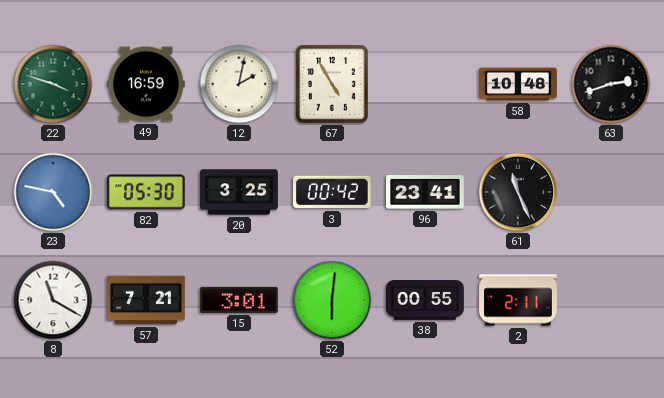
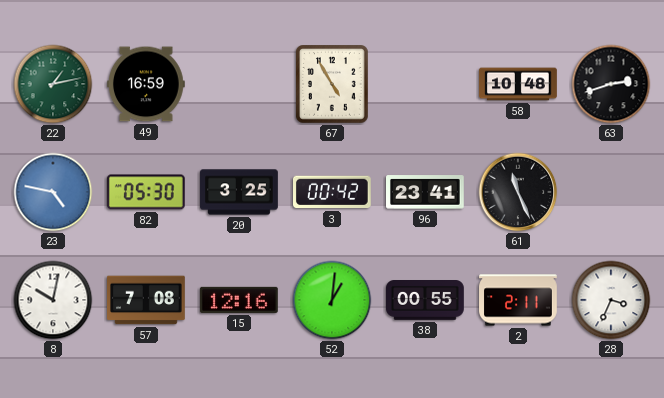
22: 3:48 -> 1:13
12: 2:02 -> none
8: 11:20 -> 10:02
57: 7:21 -> 7:08
15: 3:01 -> 12:16
52: 6:01 -> 1:01
28: none -> 3:34
